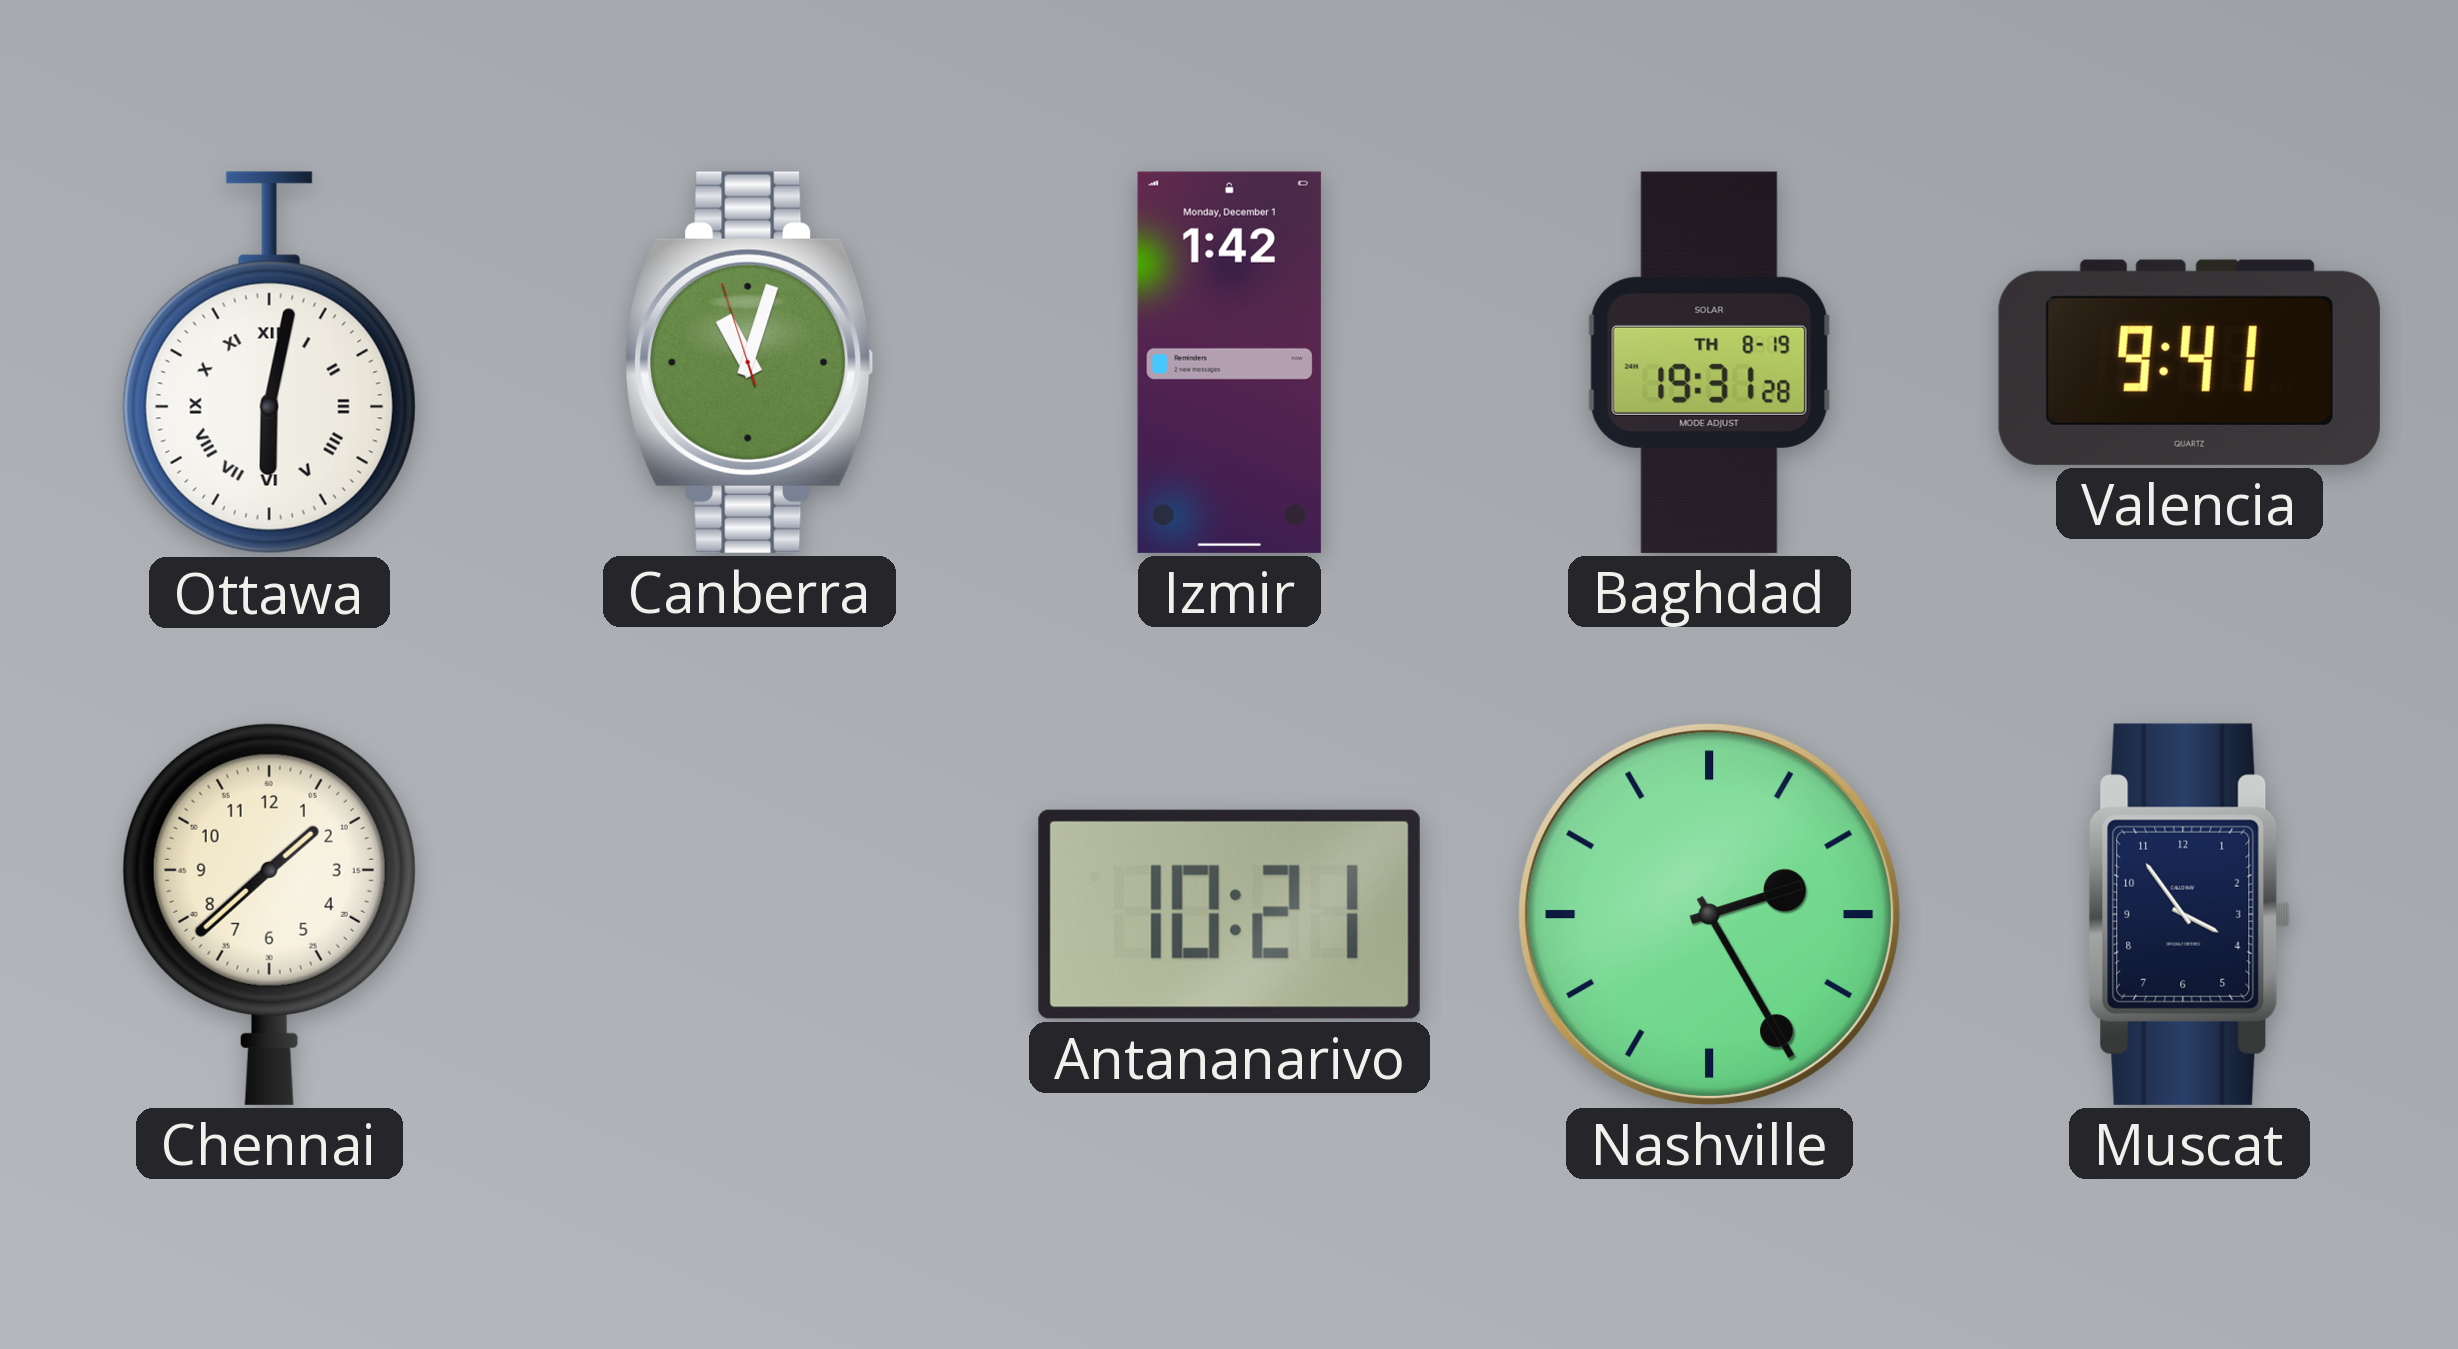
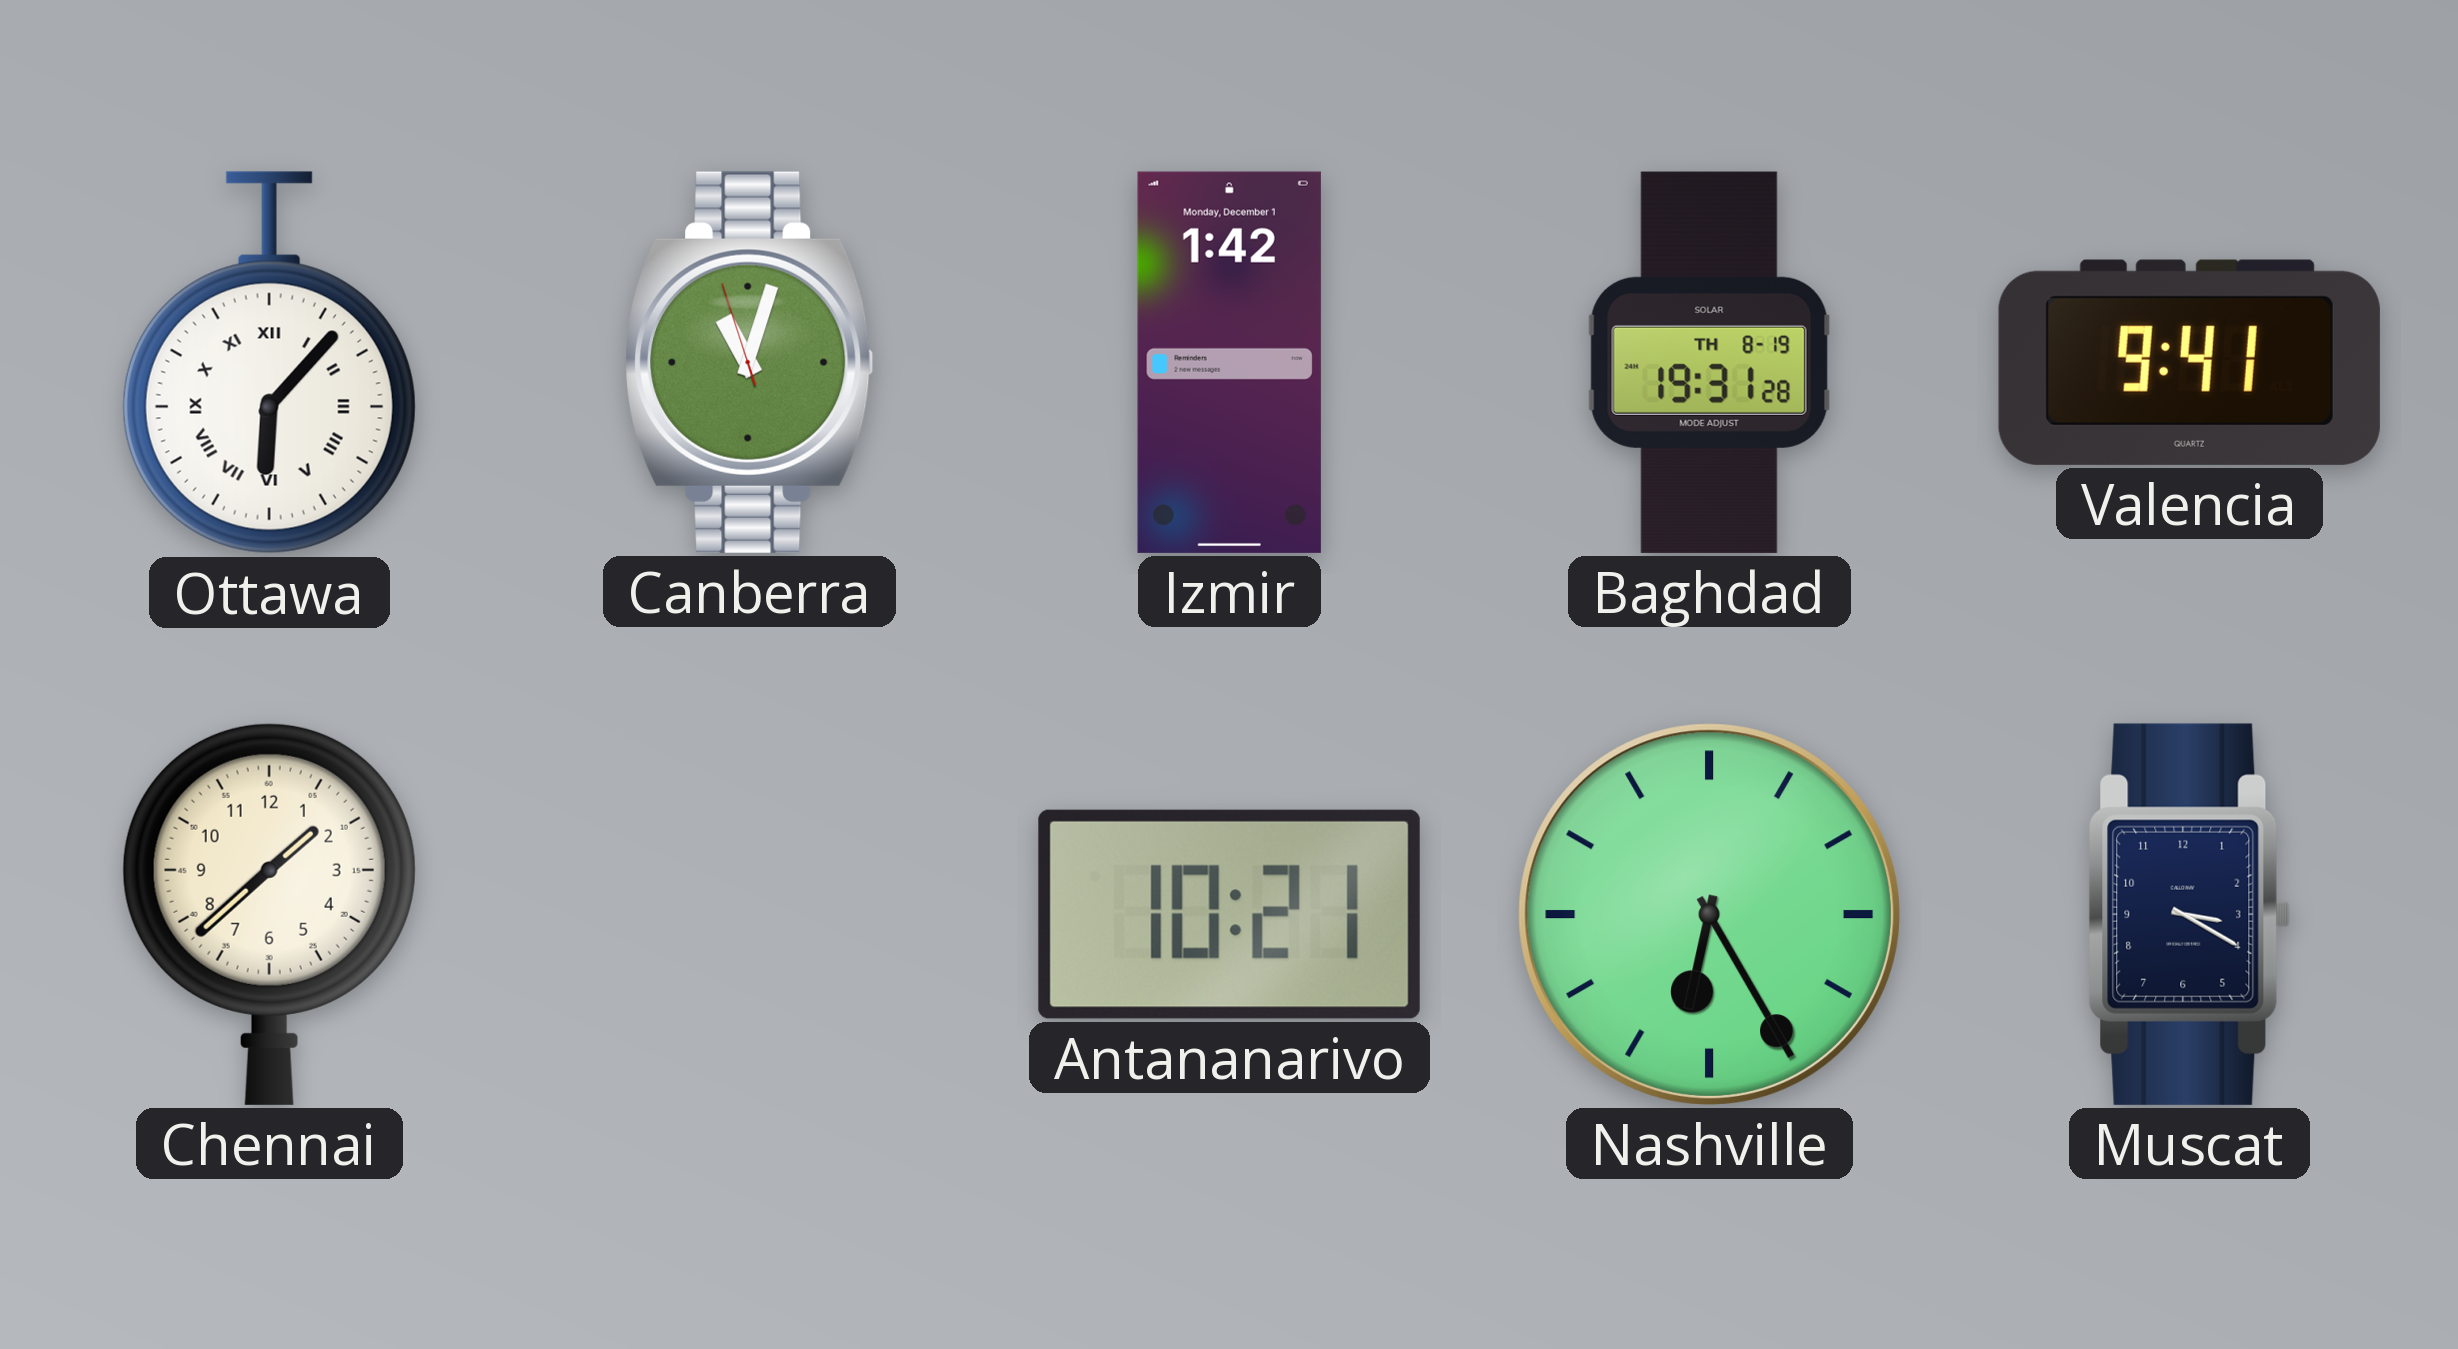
Ottawa: 6:02 -> 6:07
Nashville: 2:25 -> 6:25
Muscat: 3:54 -> 3:20
